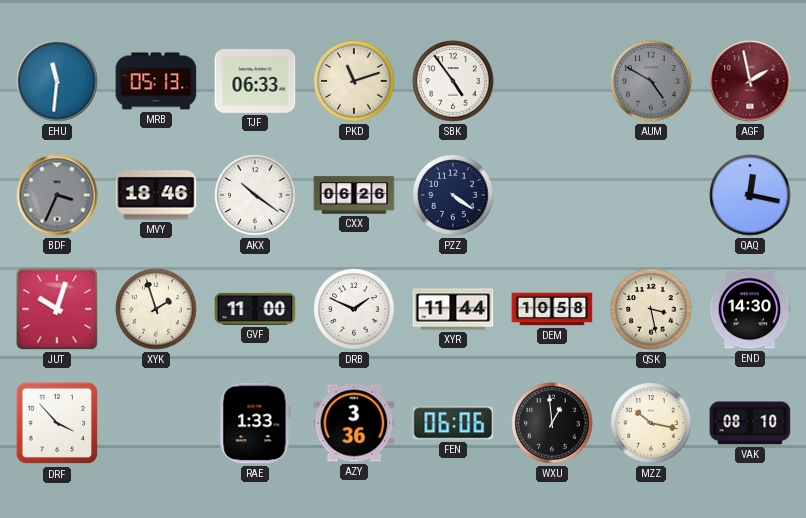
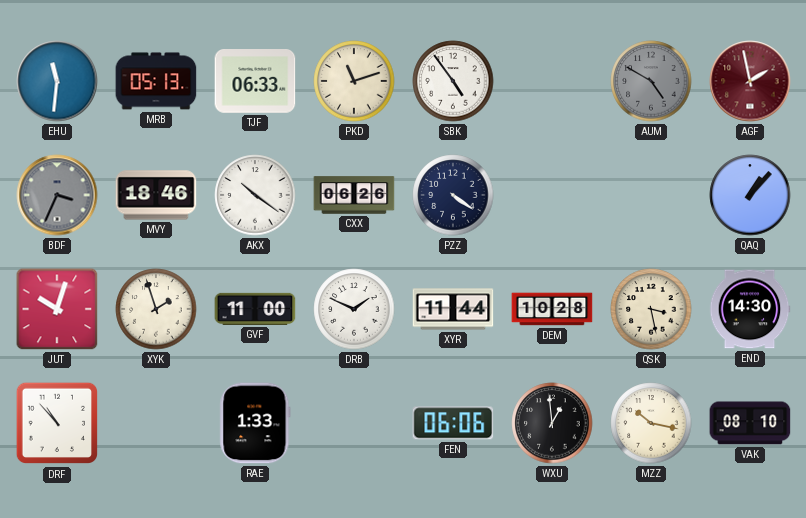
QAQ: 12:17 -> 1:07
DEM: 10:58 -> 10:28
DRF: 3:53 -> 10:53
AZY: 3:36 -> none
